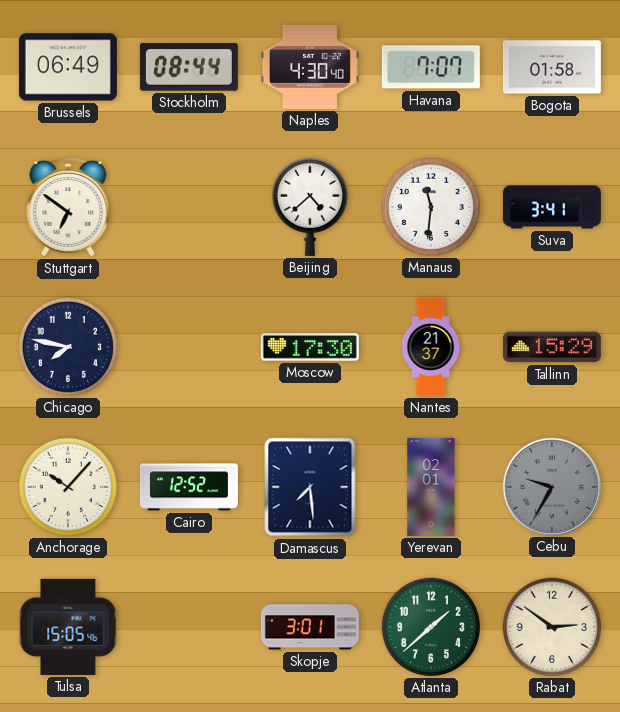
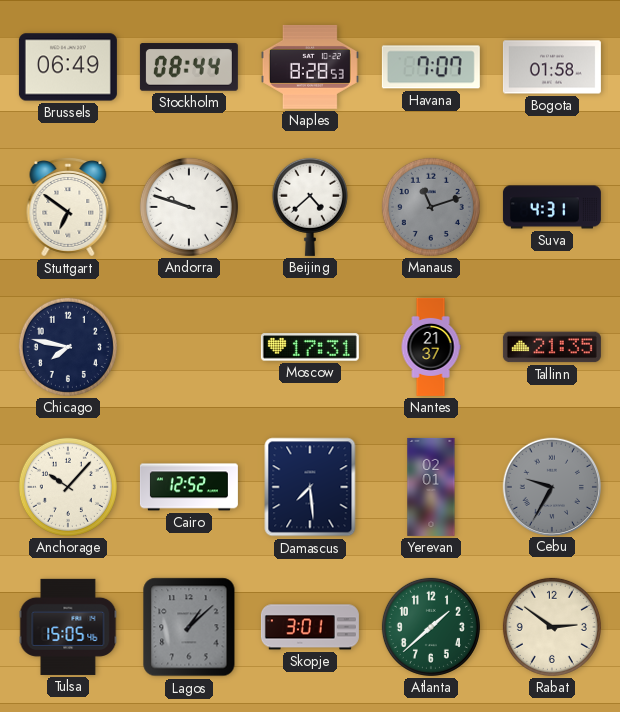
Naples: 4:30 -> 8:28
Andorra: none -> 9:48
Manaus: 11:31 -> 11:12
Manaus dial: white -> grey
Suva: 3:41 -> 4:31
Moscow: 17:30 -> 17:31
Tallinn: 15:29 -> 21:35
Lagos: none -> 1:08
